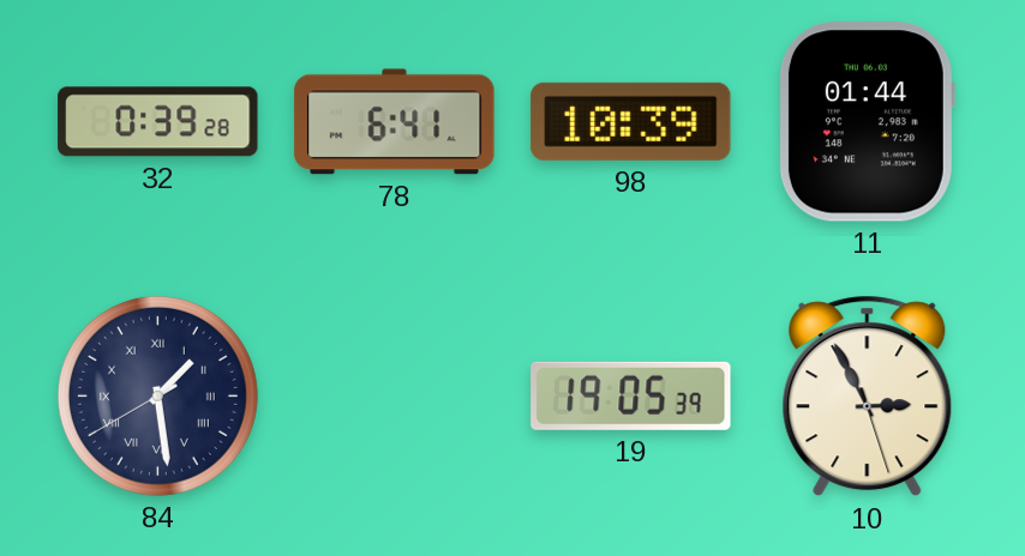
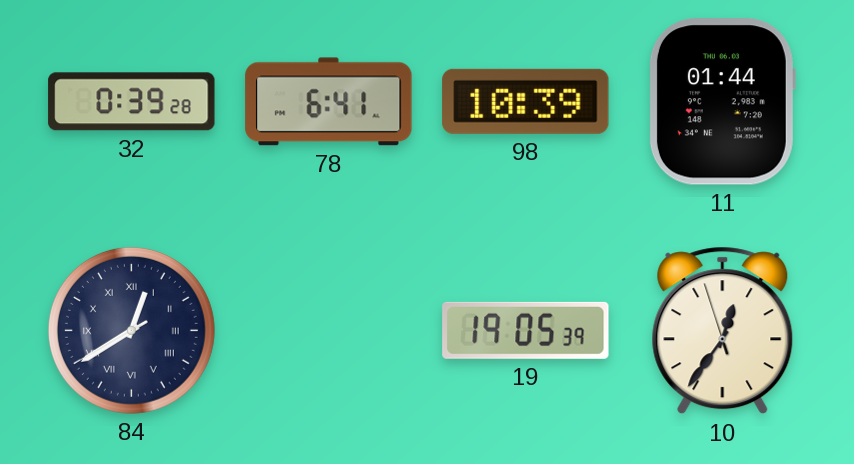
84: 1:28 -> 12:39
10: 2:55 -> 12:35
